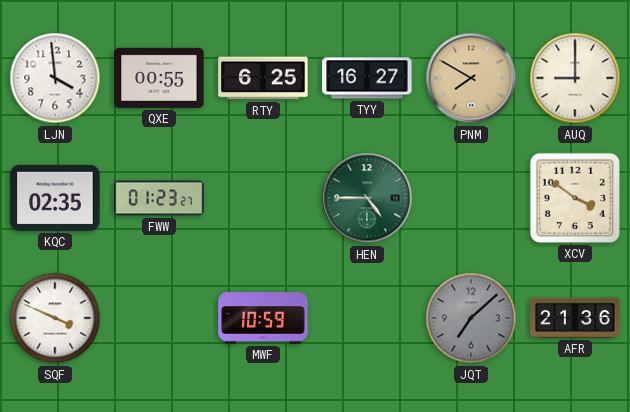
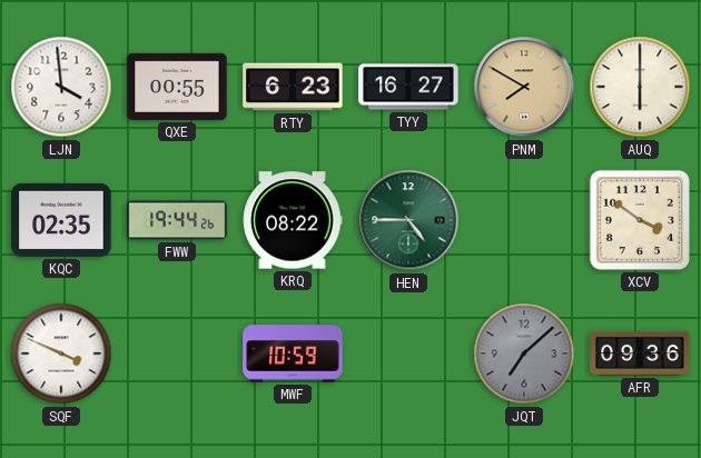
RTY: 6:25 -> 6:23
AUQ: 9:00 -> 6:00
FWW: 01:23 -> 19:44
KRQ: none -> 08:22
AFR: 21:36 -> 09:36
